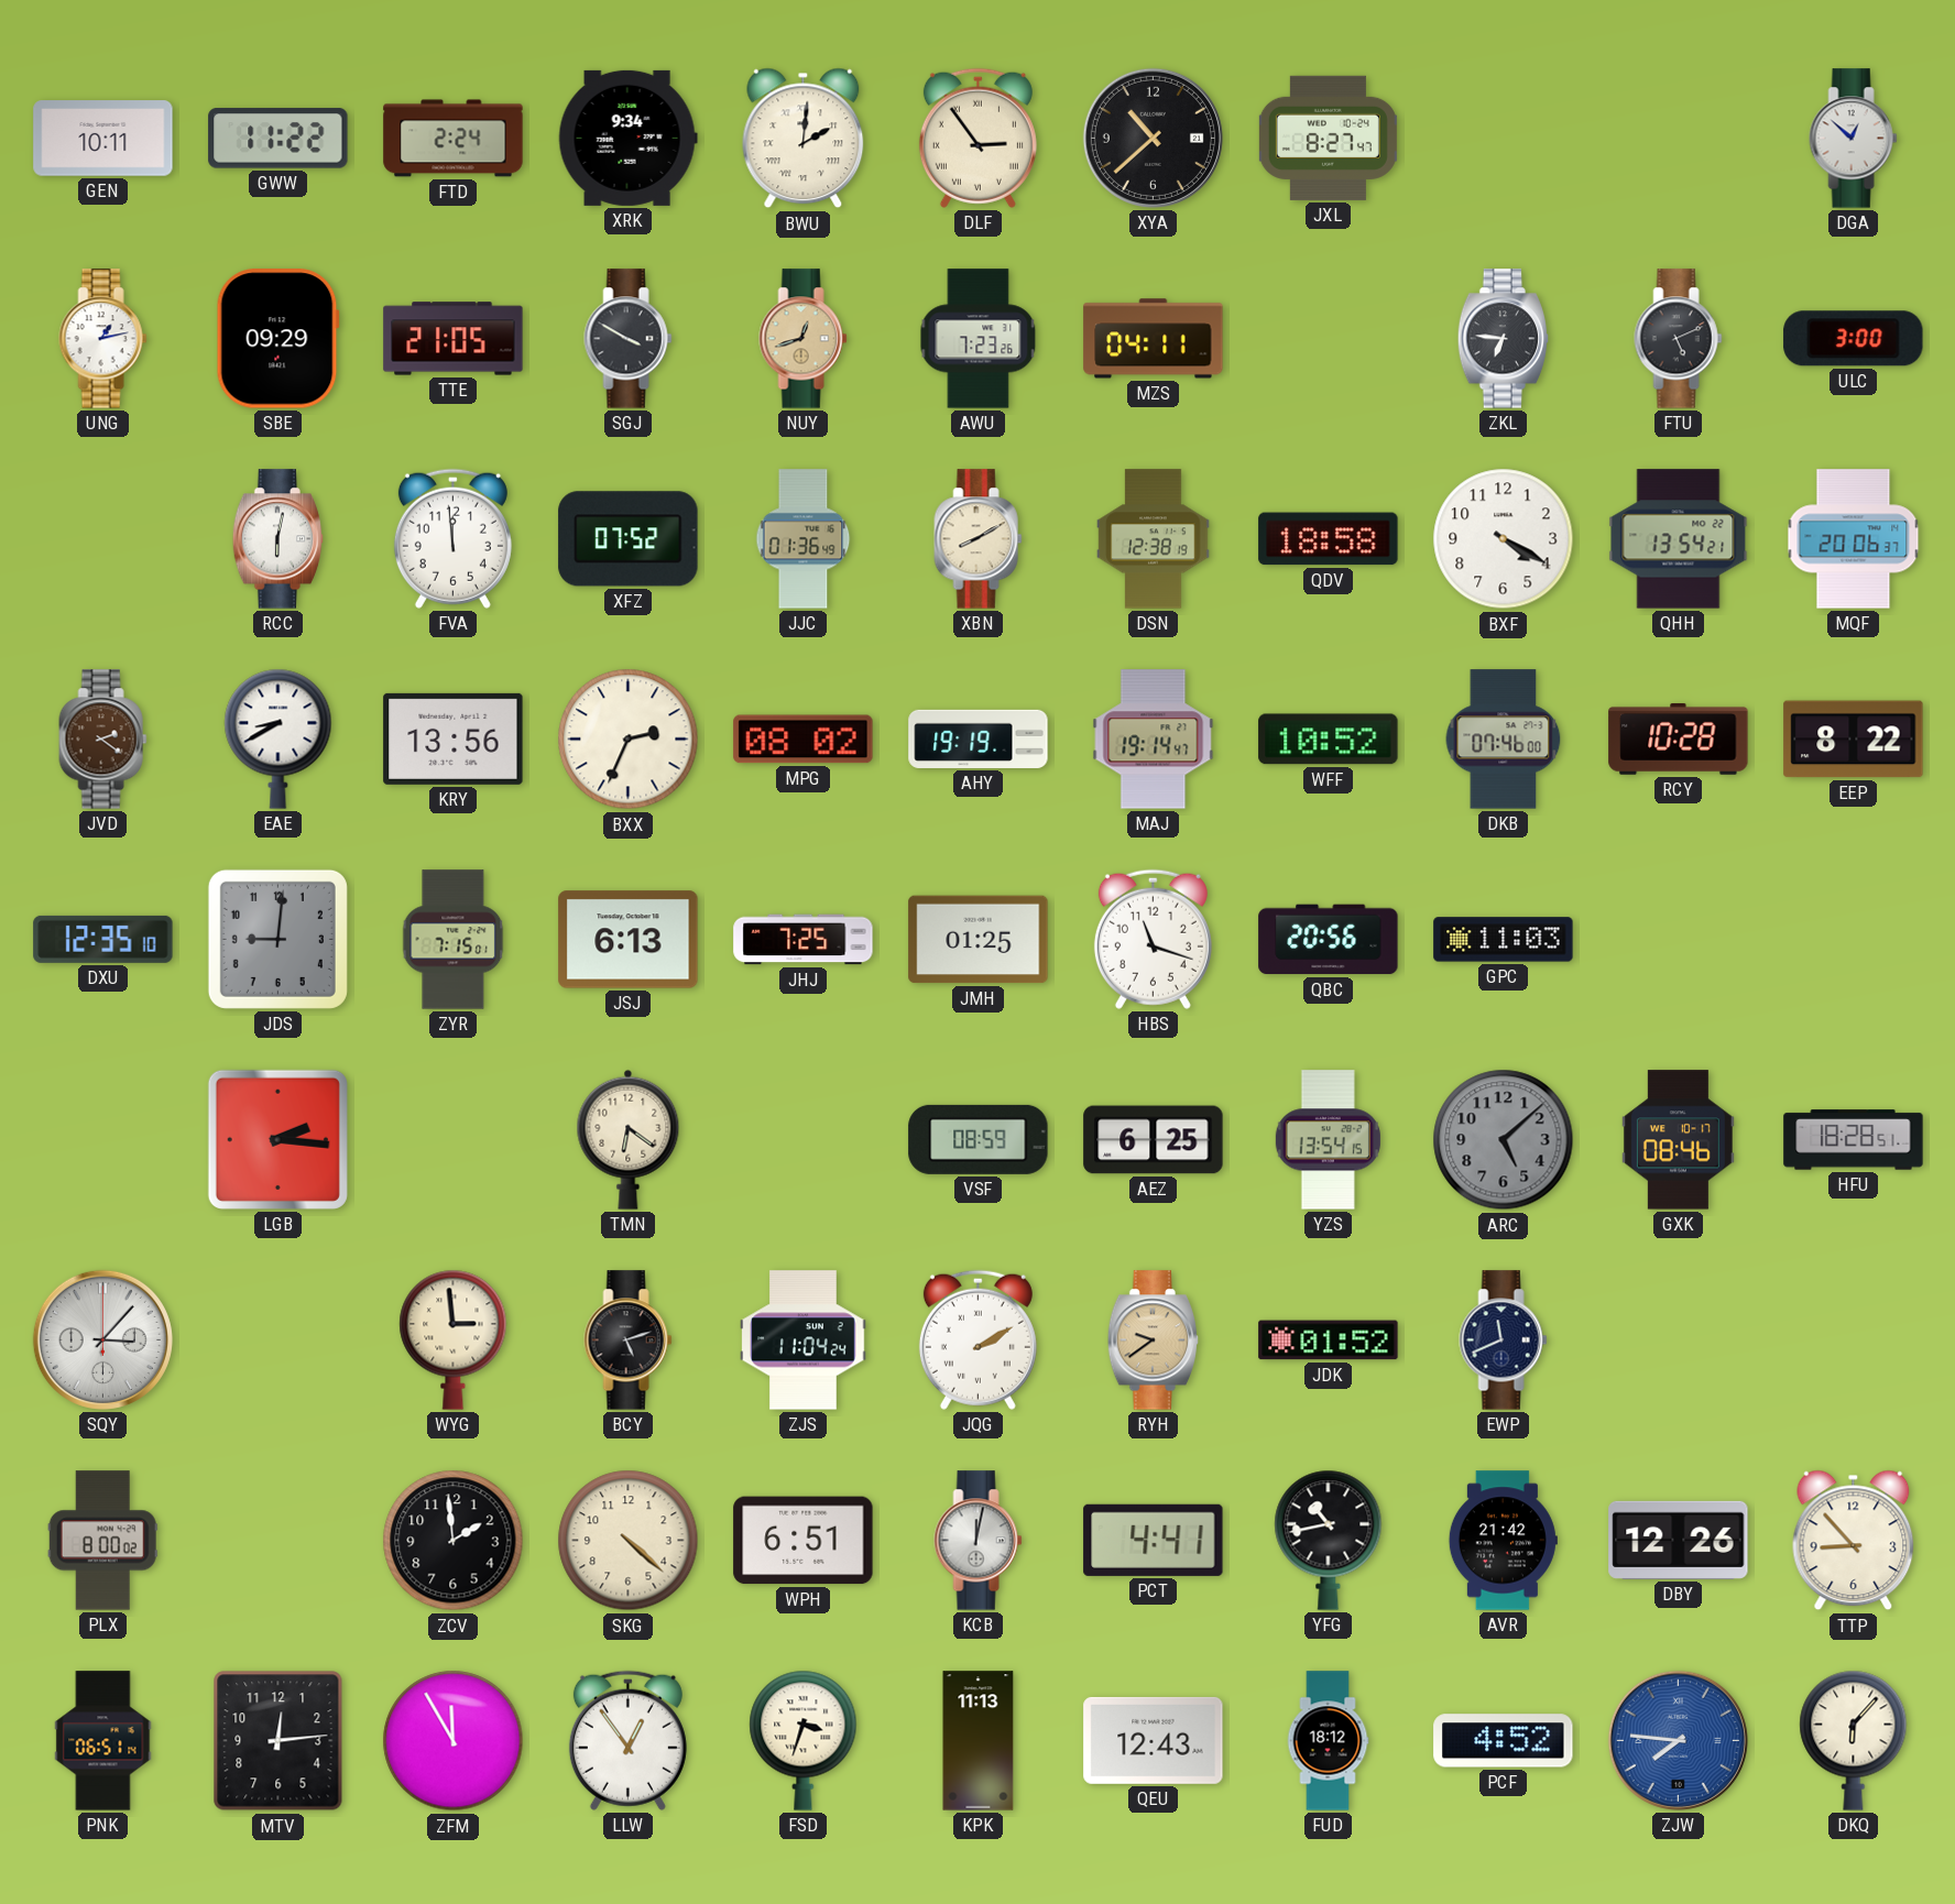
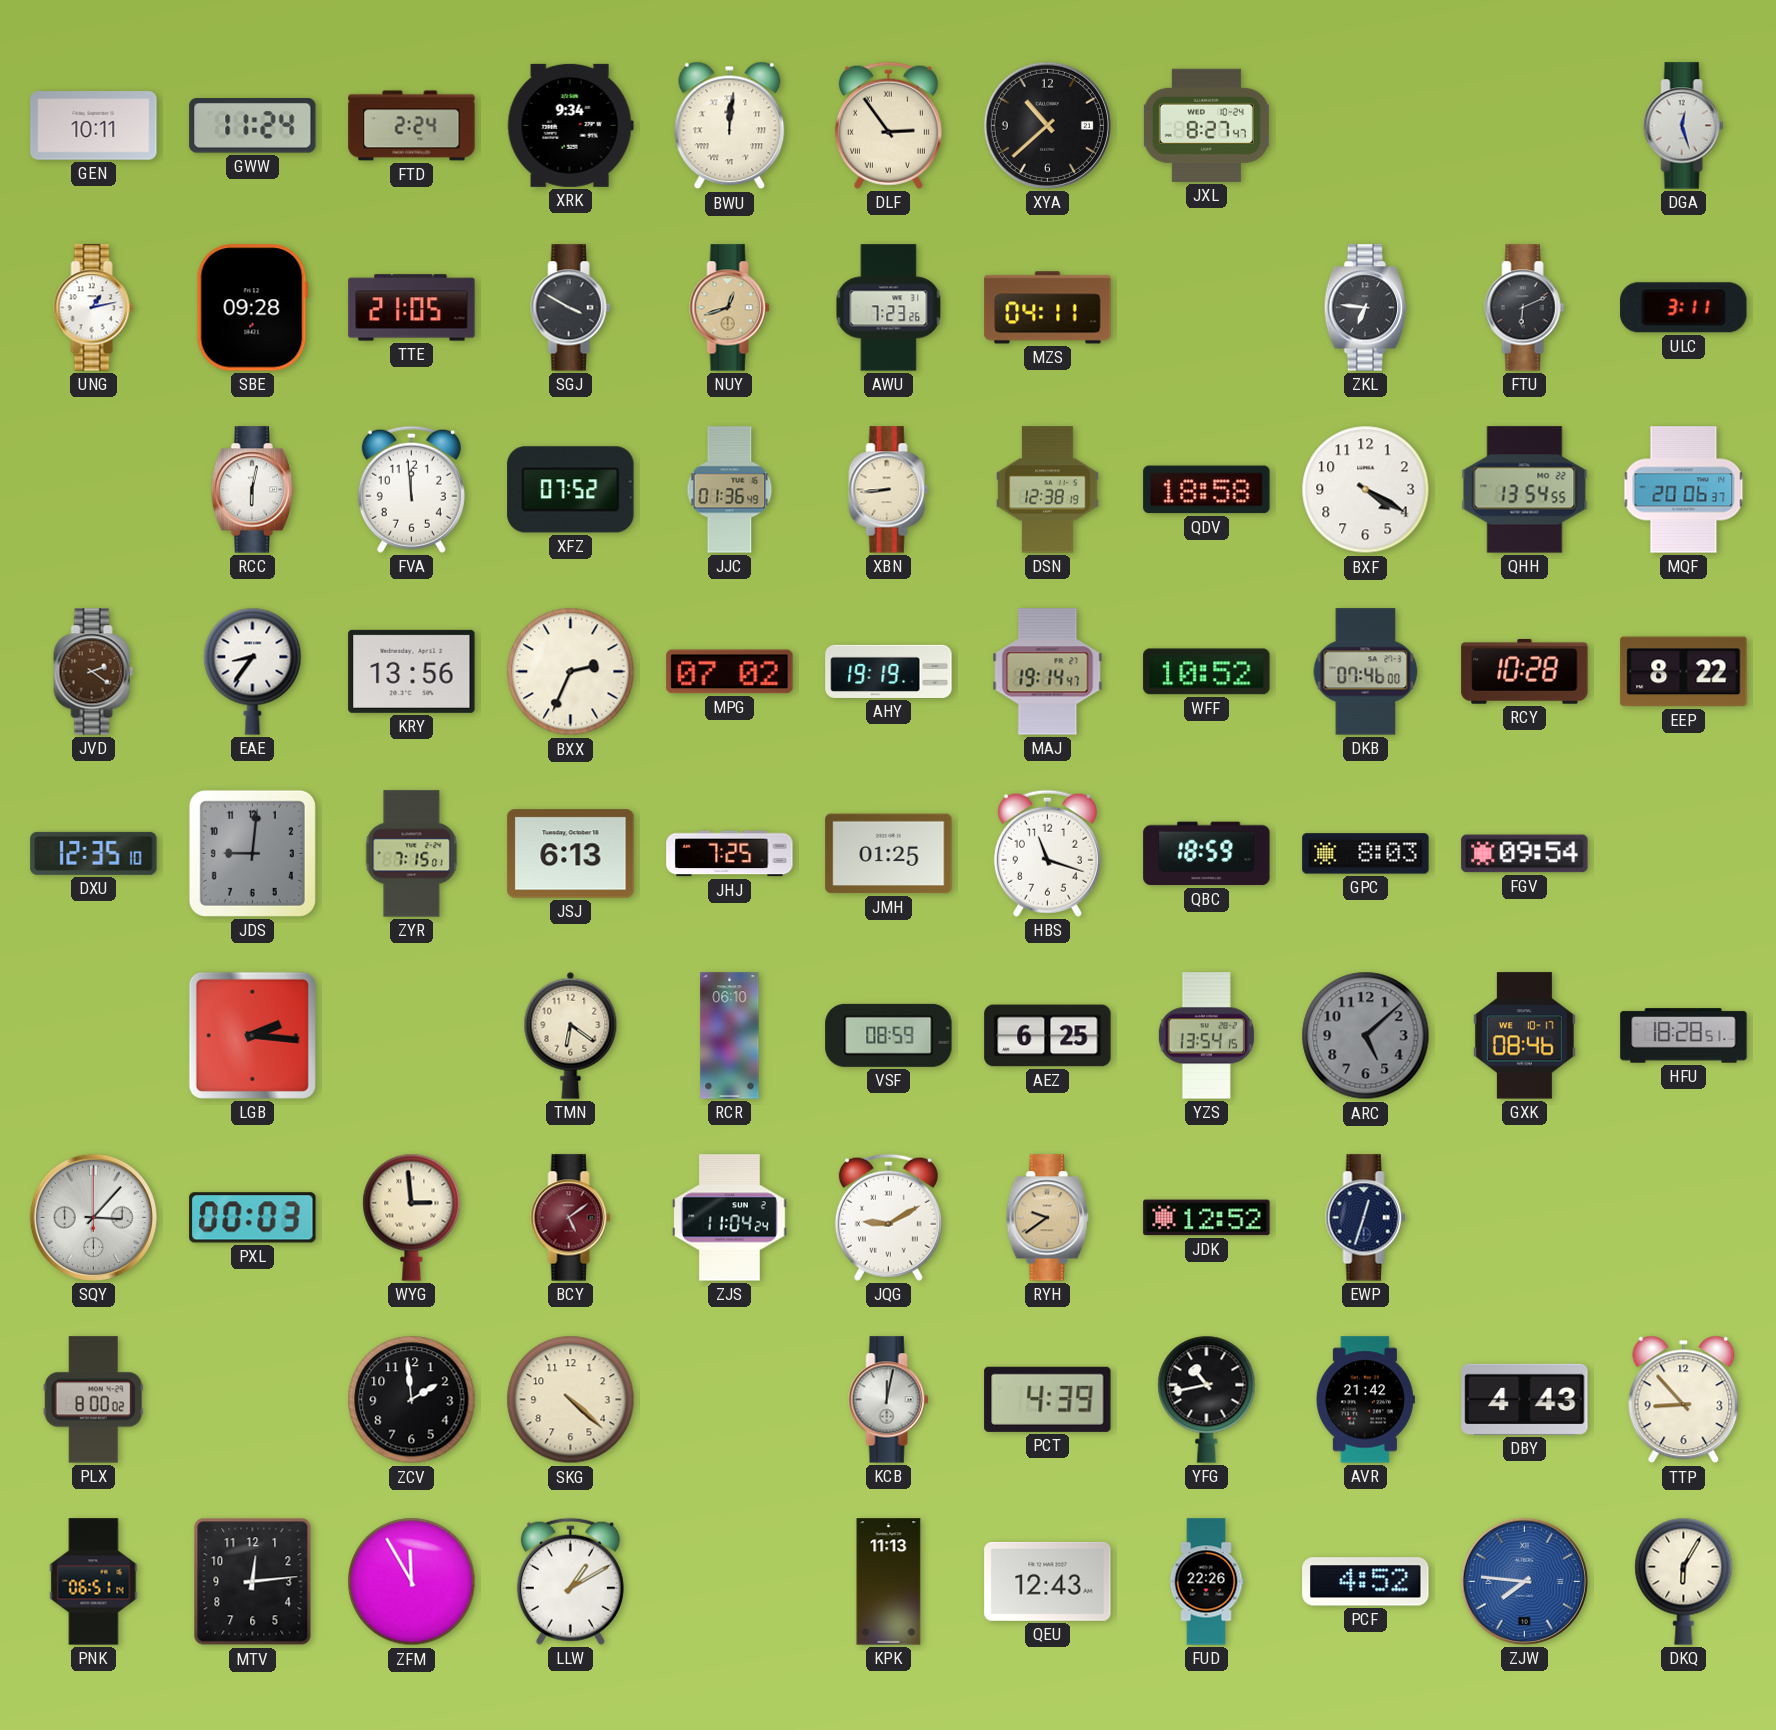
GWW: 11:22 -> 11:24
BWU: 2:01 -> 12:01
DGA: 12:52 -> 12:27
SBE: 09:29 -> 09:28
FTU: 5:11 -> 6:11
ULC: 3:00 -> 3:11
XBN: 8:10 -> 8:44
QHH: 13:54:21 -> 13:54:55
EAE: 8:40 -> 8:36
MPG: 08:02 -> 07:02
QBC: 20:56 -> 18:59
GPC: 11:03 -> 8:03
FGV: none -> 09:54
RCR: none -> 06:10
PXL: none -> 00:03
BCY: 5:12 -> 5:09
BCY dial: black -> burgundy
JQG: 2:10 -> 9:10
JDK: 01:52 -> 12:52
EWP: 11:41 -> 12:33
WPH: 6:51 -> none
PCT: 4:41 -> 4:39
DBY: 12:26 -> 4:43
LLW: 12:54 -> 1:10
FSD: 3:33 -> none
FUD: 18:12 -> 22:26
DKQ: 6:07 -> 6:05
